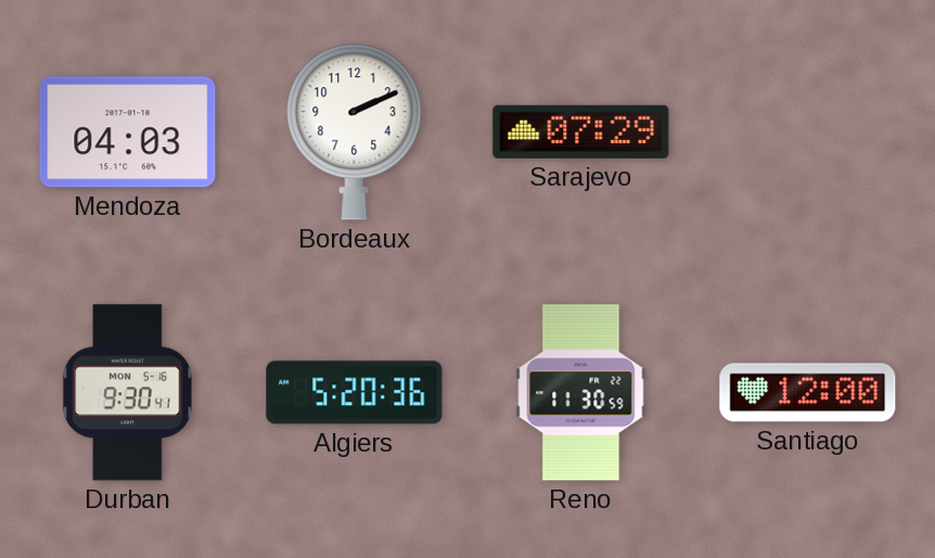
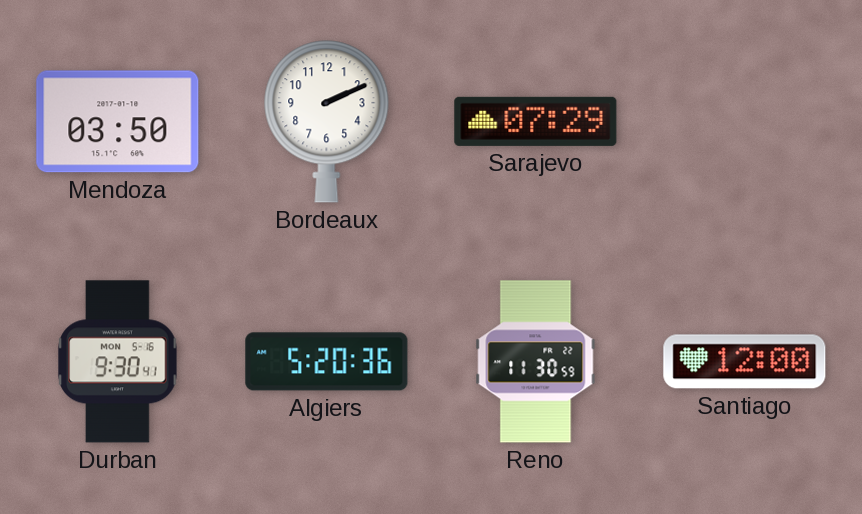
Mendoza: 04:03 -> 03:50
